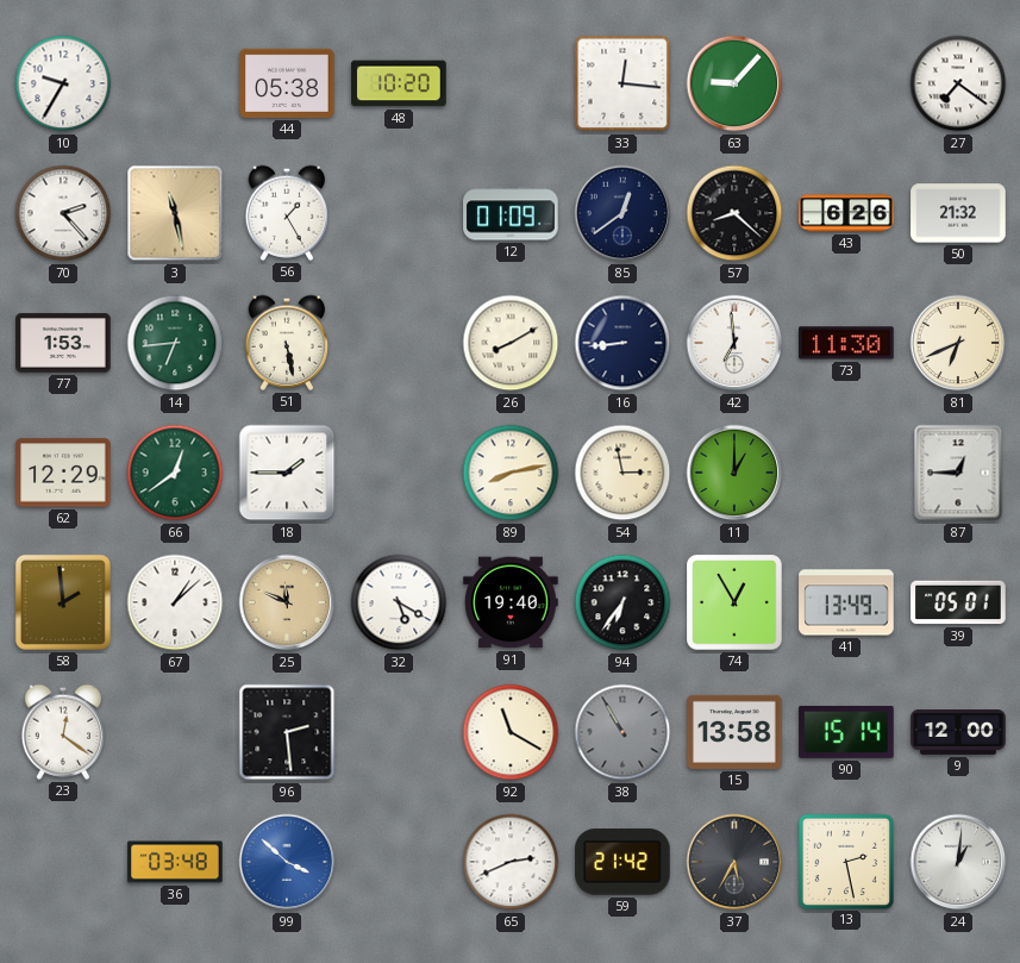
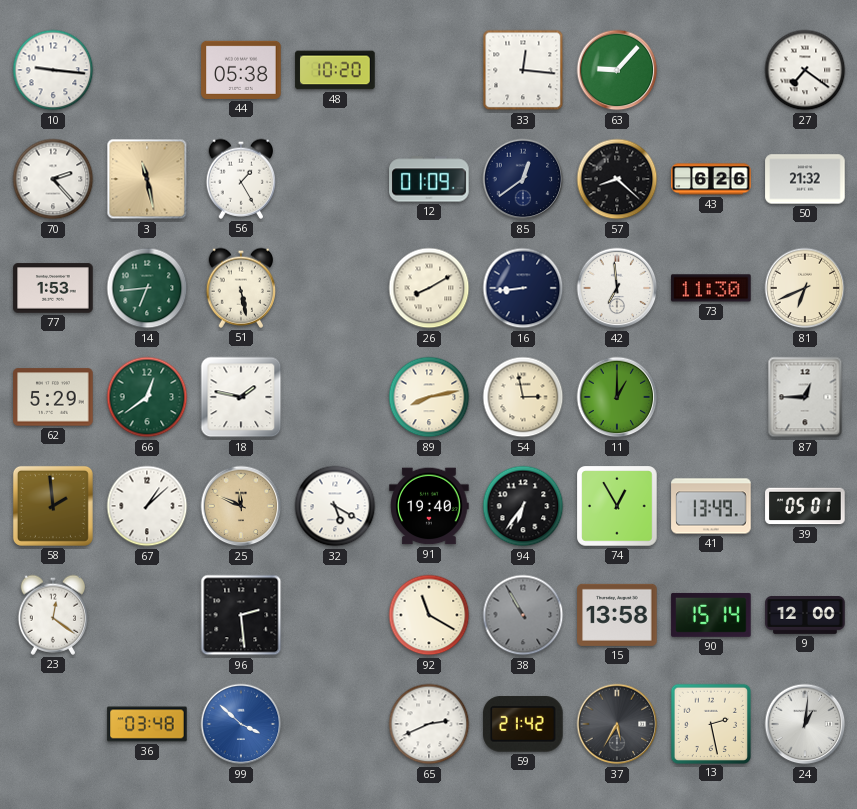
10: 9:35 -> 9:16
62: 12:29 -> 5:29
18: 1:45 -> 1:47
